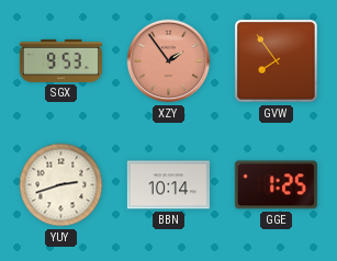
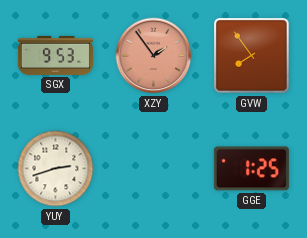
BBN: 10:14 -> none
